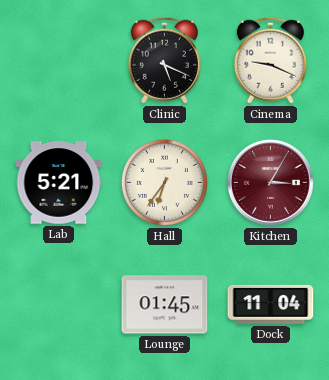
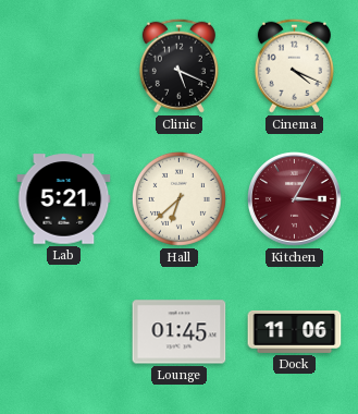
Cinema: 9:19 -> 4:19
Hall: 6:36 -> 6:38
Dock: 11:04 -> 11:06
